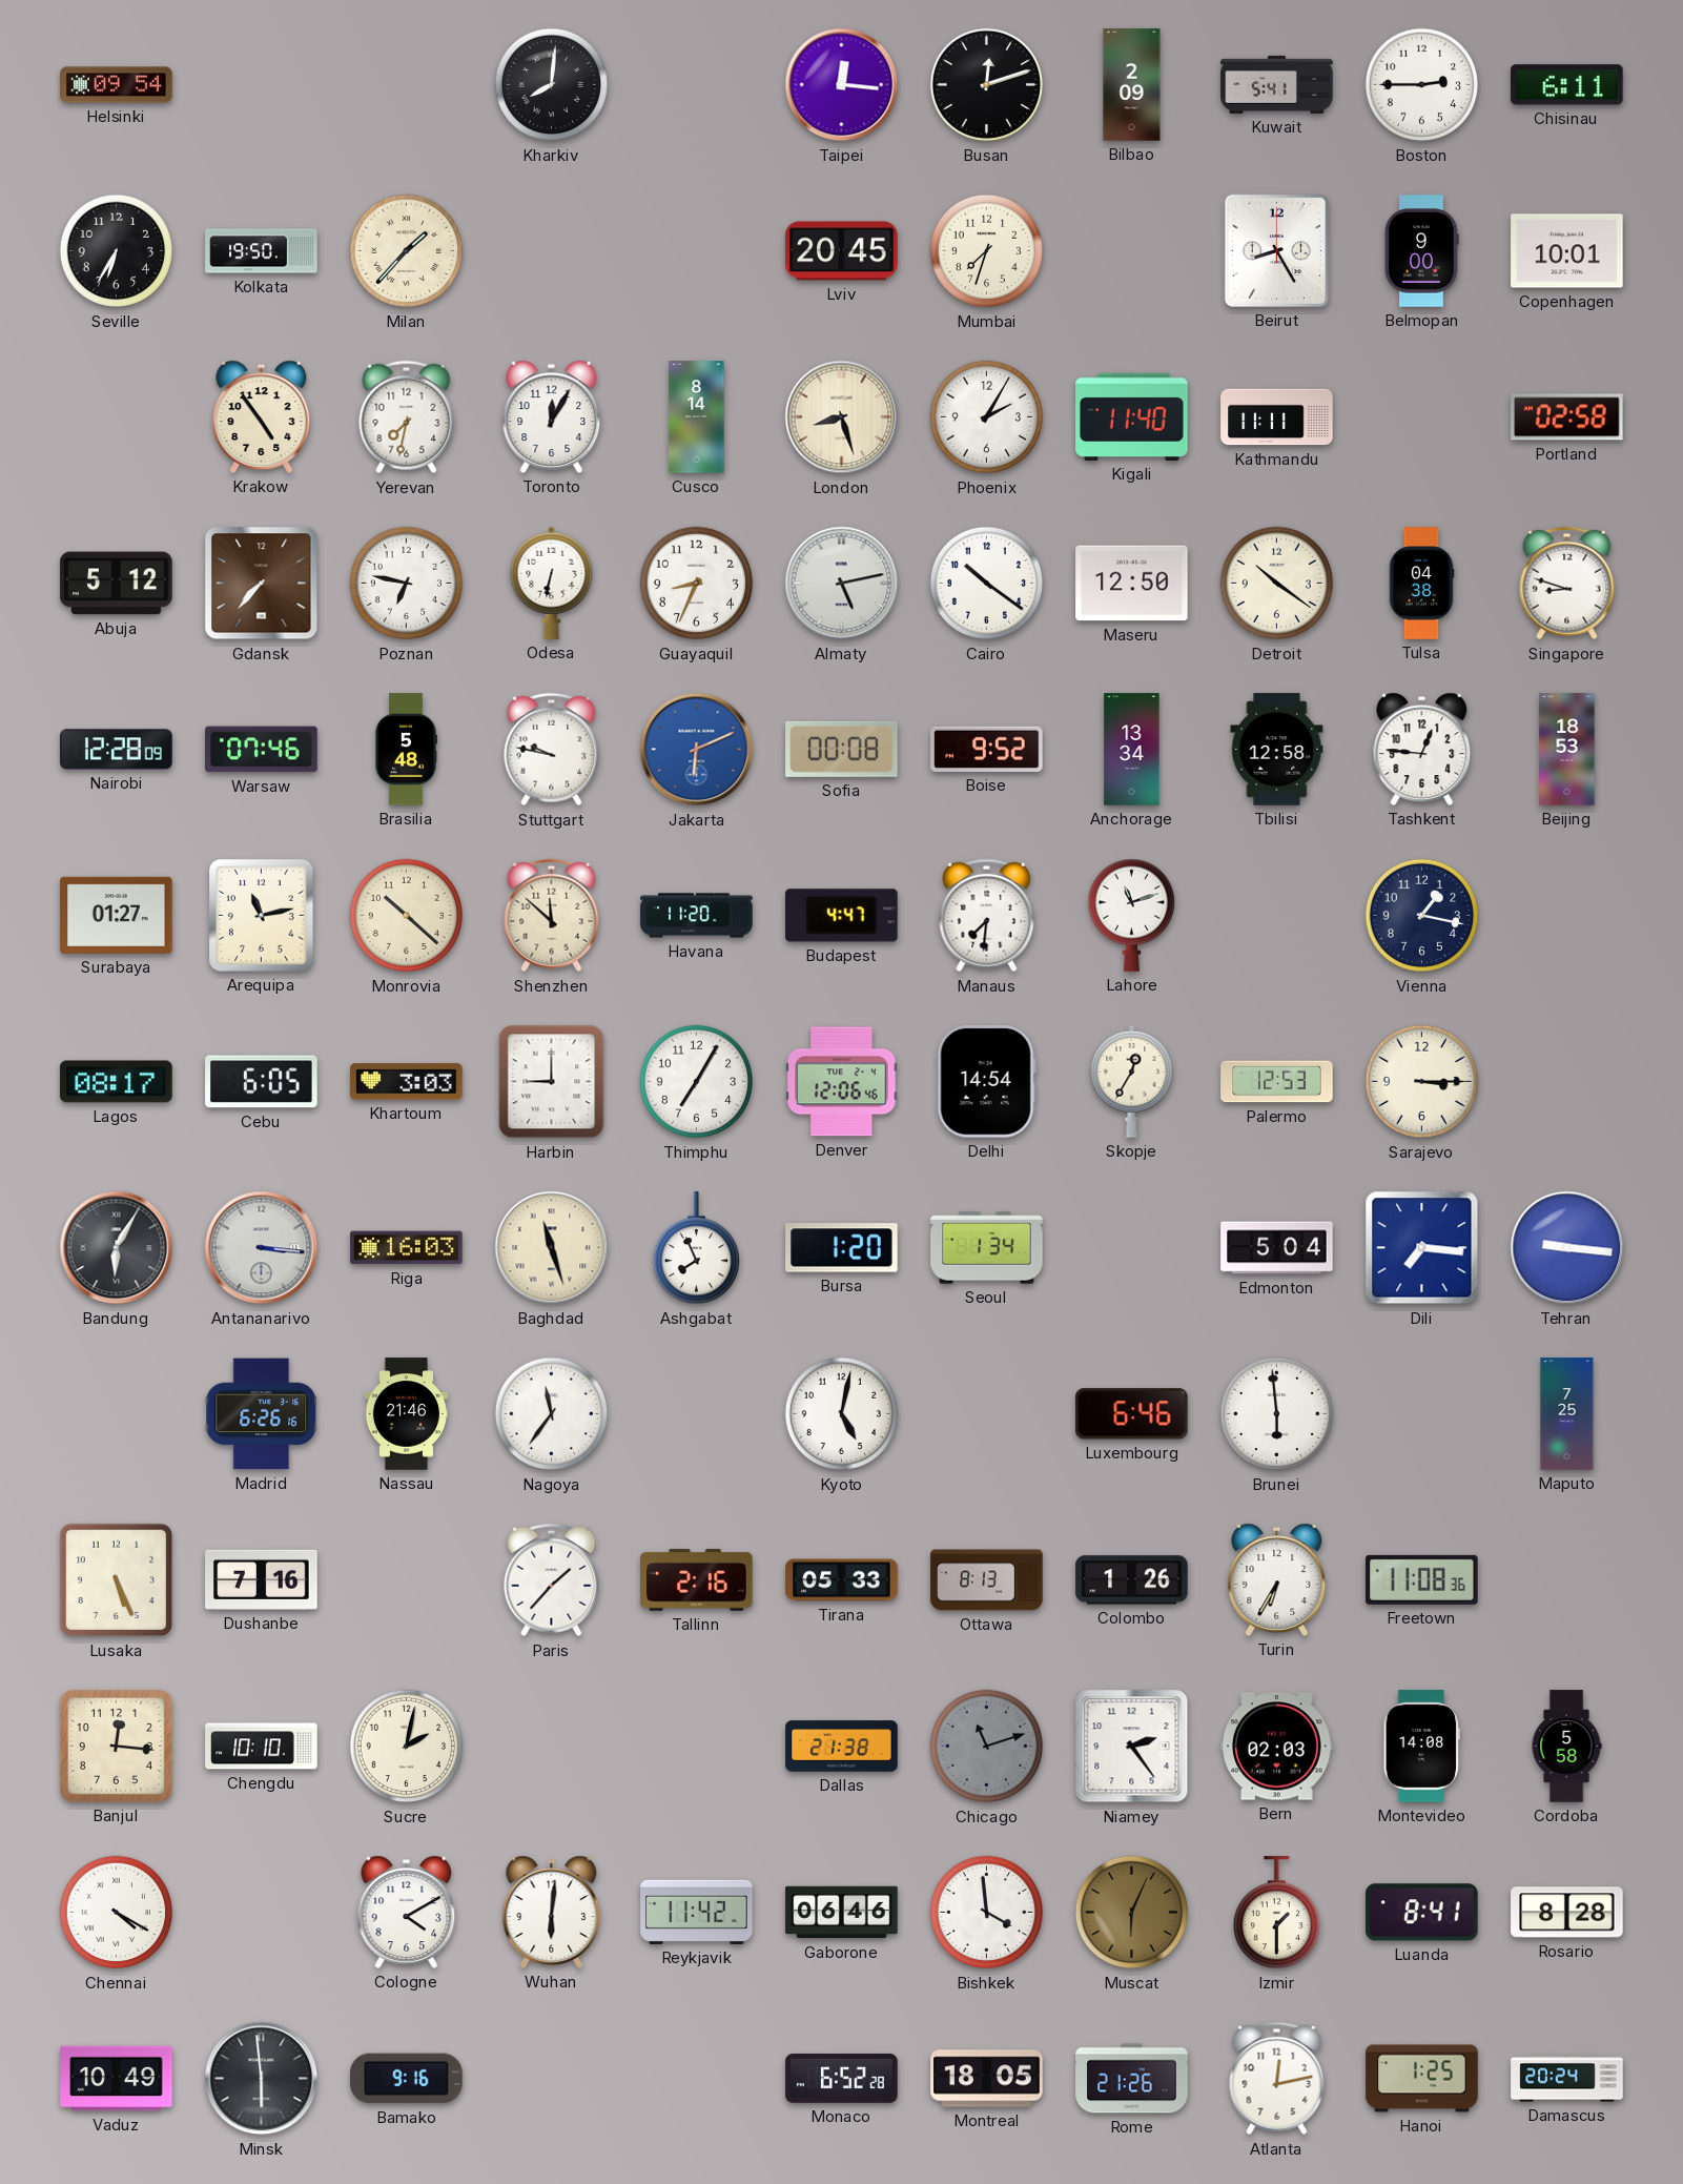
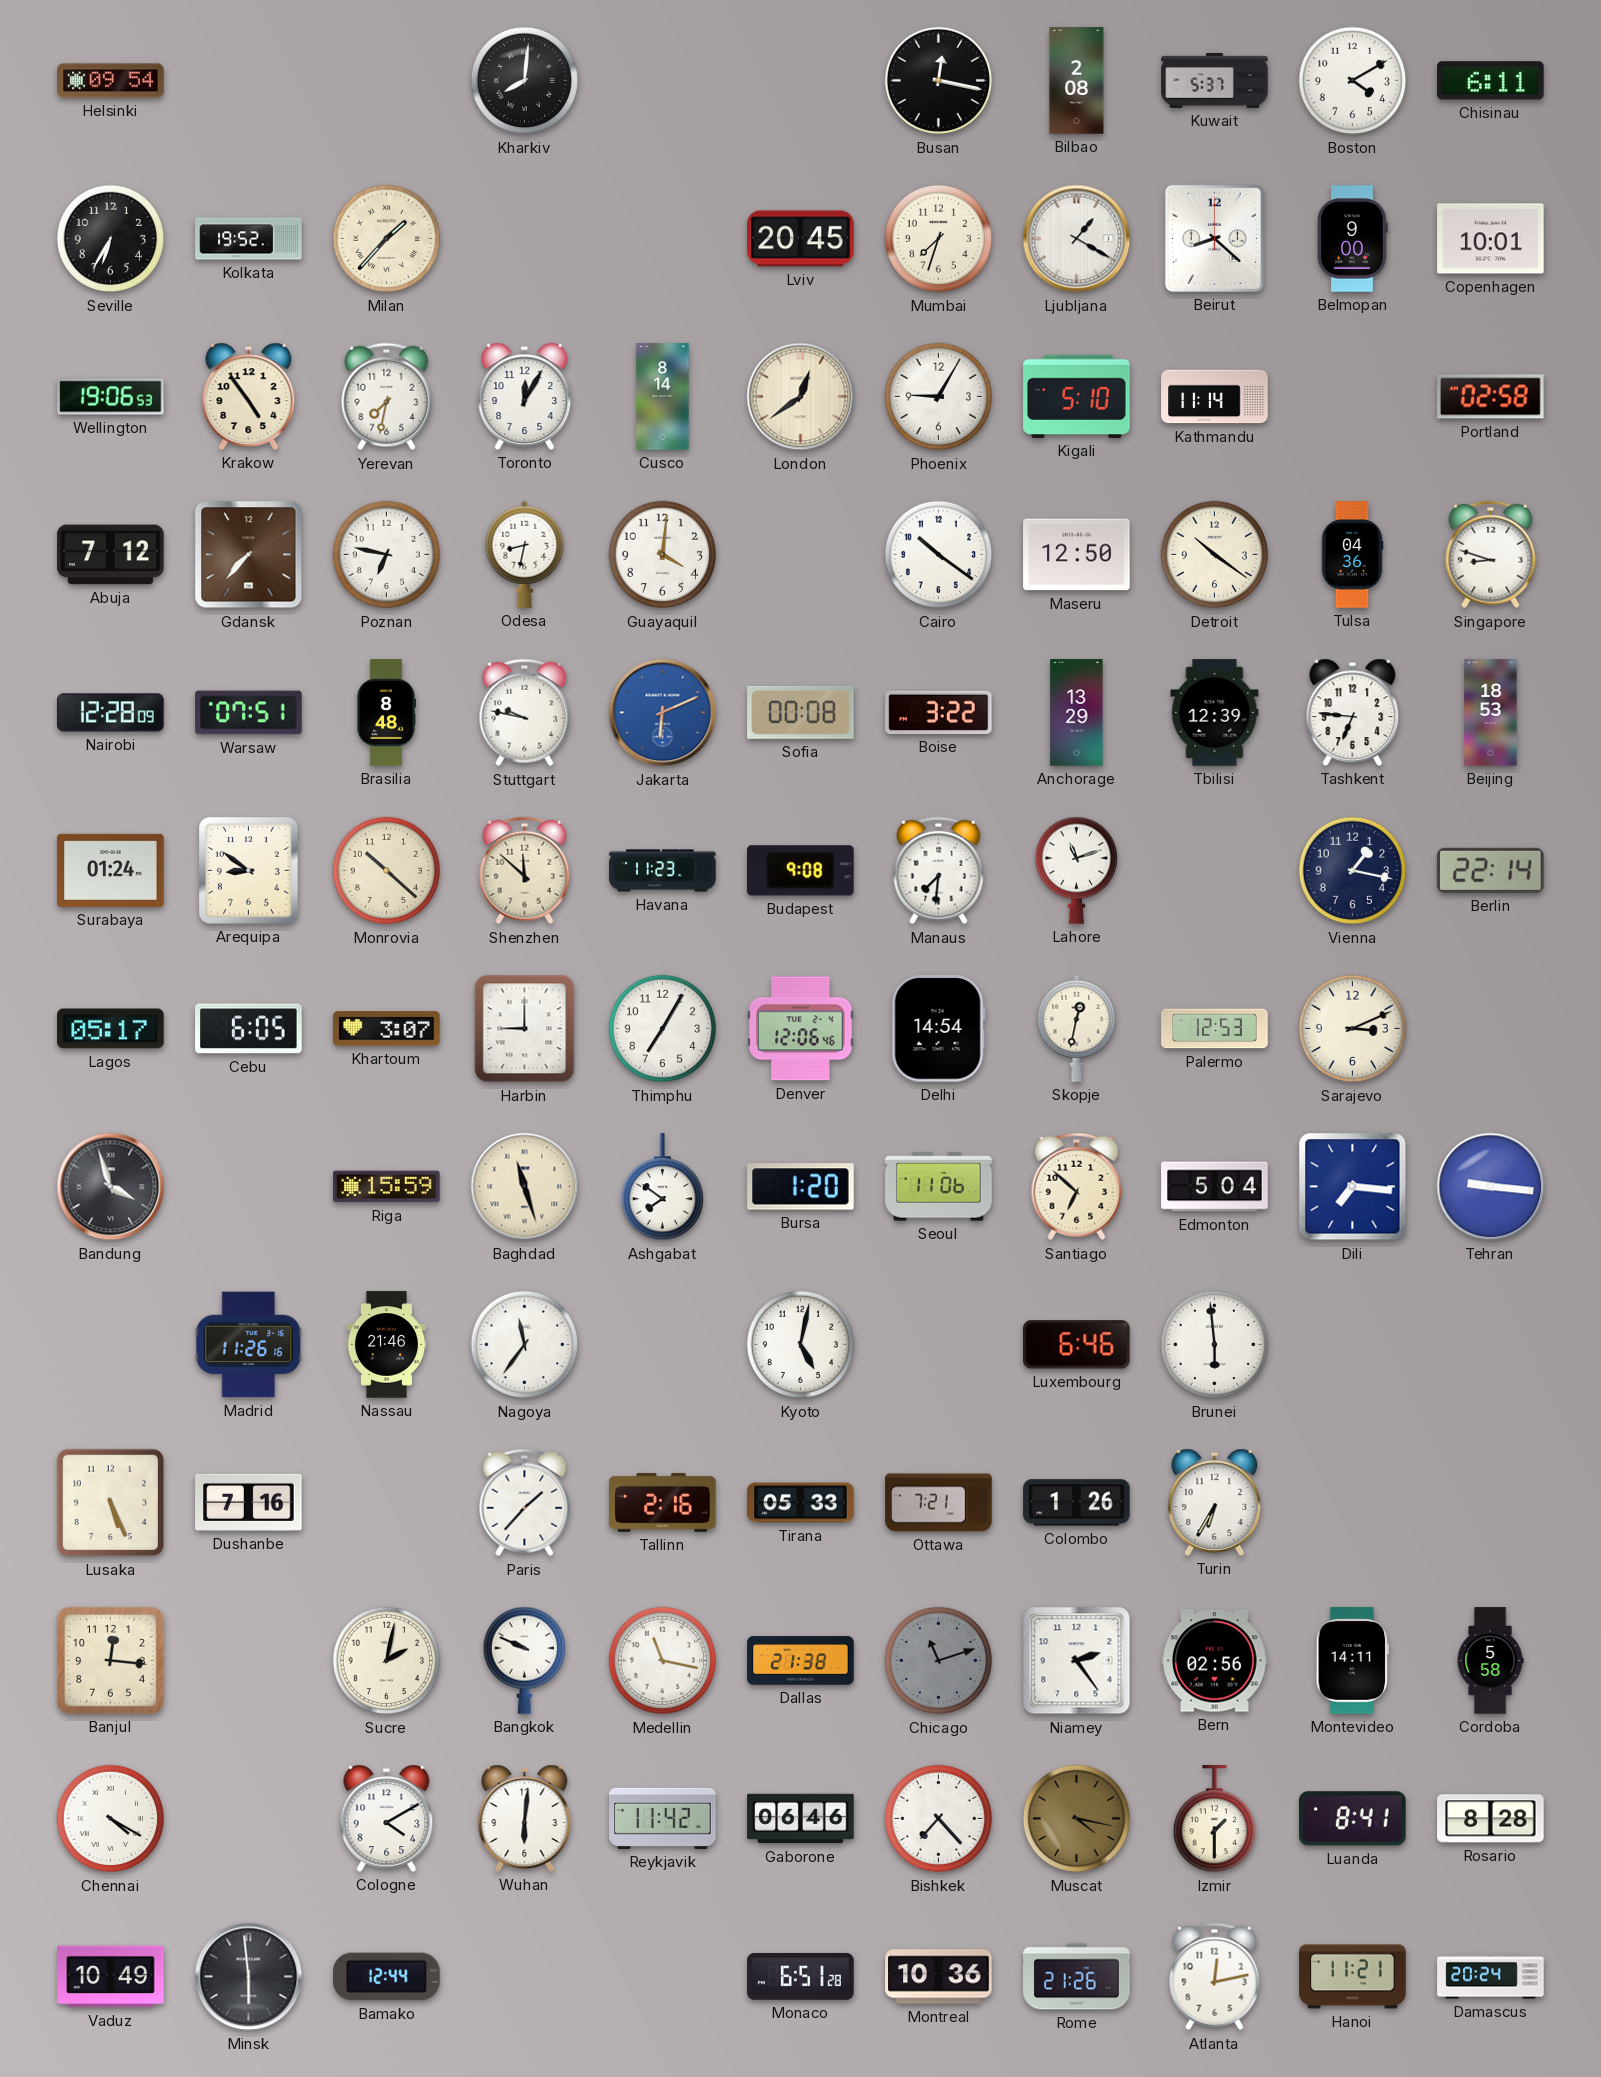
Taipei: 12:16 -> none
Busan: 12:12 -> 12:17
Bilbao: 2:09 -> 2:08
Kuwait: 5:41 -> 5:37
Boston: 2:45 -> 4:10
Kolkata: 19:50 -> 19:52
Ljubljana: none -> 1:20
Beirut: 8:25 -> 8:22
Wellington: none -> 19:06
London: 8:27 -> 12:39
Phoenix: 2:05 -> 9:05
Kigali: 11:40 -> 5:10
Kathmandu: 11:11 -> 11:14
Abuja: 5:12 -> 7:12
Odesa: 6:32 -> 8:32
Guayaquil: 8:34 -> 4:01
Almaty: 5:13 -> none
Tulsa: 04:38 -> 04:36
Warsaw: 07:46 -> 07:51
Brasilia: 5:48 -> 8:48
Boise: 9:52 -> 3:22
Anchorage: 13:34 -> 13:29
Tbilisi: 12:58 -> 12:39
Tashkent: 12:46 -> 6:46
Surabaya: 01:27 -> 01:24
Arequipa: 11:13 -> 8:51
Havana: 11:20 -> 11:23
Budapest: 4:47 -> 9:08
Berlin: none -> 22:14
Lagos: 08:17 -> 05:17
Khartoum: 3:03 -> 3:07
Skopje: 12:35 -> 12:32
Sarajevo: 3:15 -> 3:11
Bandung: 6:05 -> 3:57
Antananarivo: 3:16 -> none
Riga: 16:03 -> 15:59
Ashgabat: 7:56 -> 7:51
Seoul: 1:34 -> 11:06
Santiago: none -> 6:52
Madrid: 6:26 -> 11:26
Maputo: 7:25 -> none
Ottawa: 8:13 -> 7:21
Freetown: 11:08 -> none
Chengdu: 10:10 -> none
Bangkok: none -> 9:49
Medellin: none -> 11:17
Bern: 02:03 -> 02:56
Montevideo: 14:08 -> 14:11
Bishkek: 3:59 -> 7:23
Muscat: 6:04 -> 4:17
Bamako: 9:16 -> 12:44
Monaco: 6:52 -> 6:51
Montreal: 18:05 -> 10:36
Hanoi: 1:25 -> 11:21
